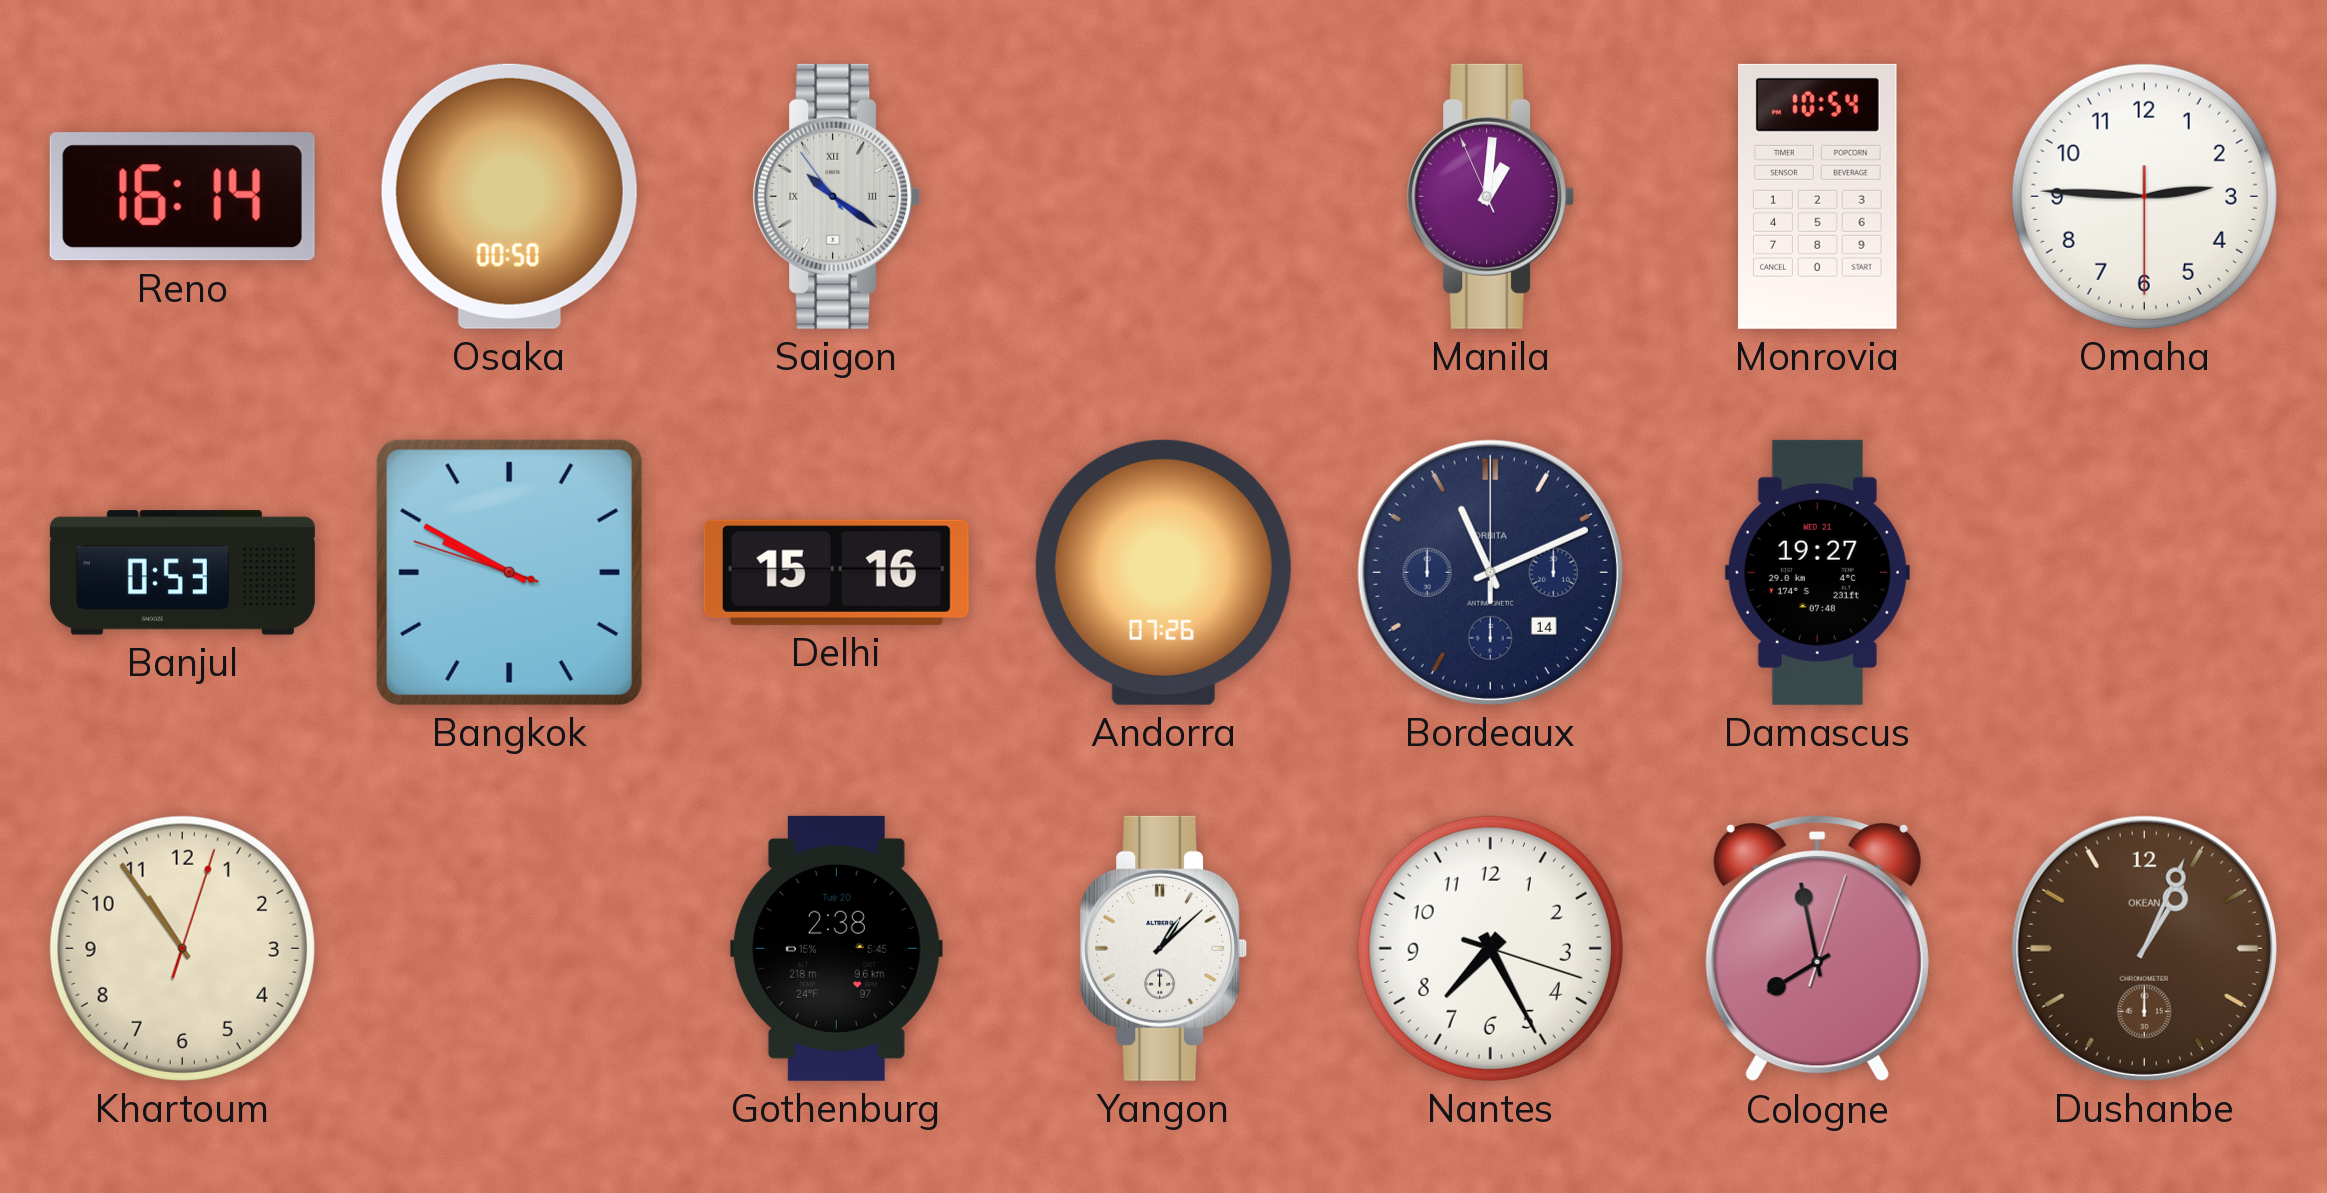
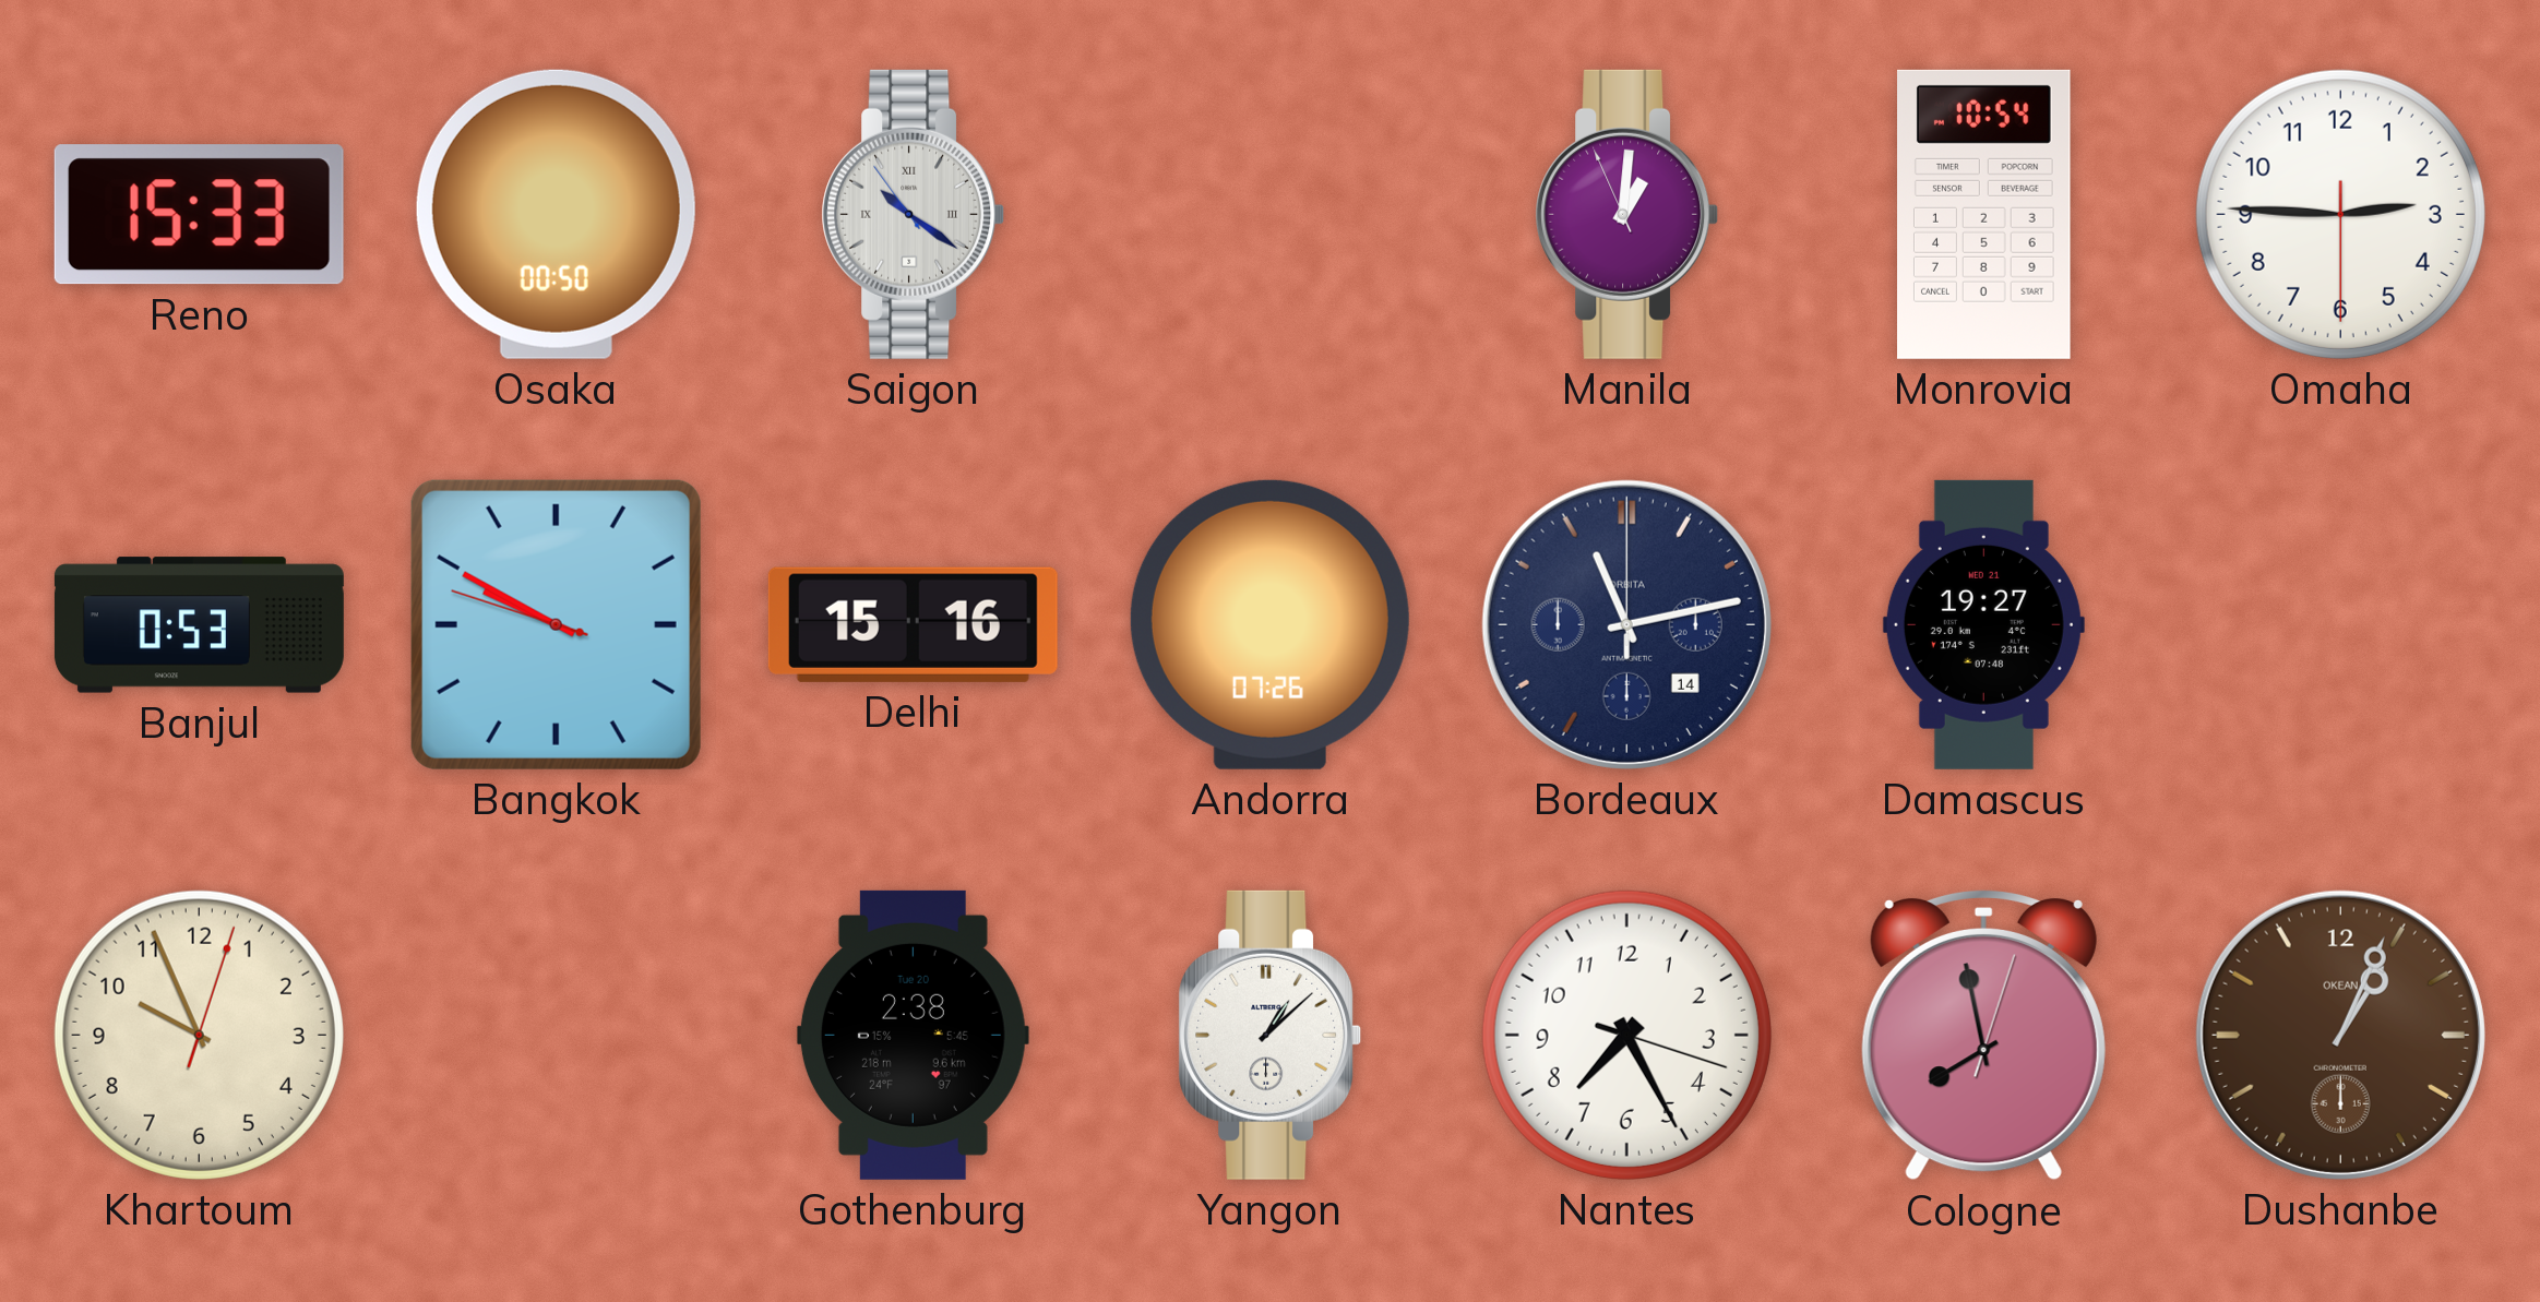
Reno: 16:14 -> 15:33
Bordeaux: 11:11 -> 11:13
Khartoum: 10:54 -> 9:56
